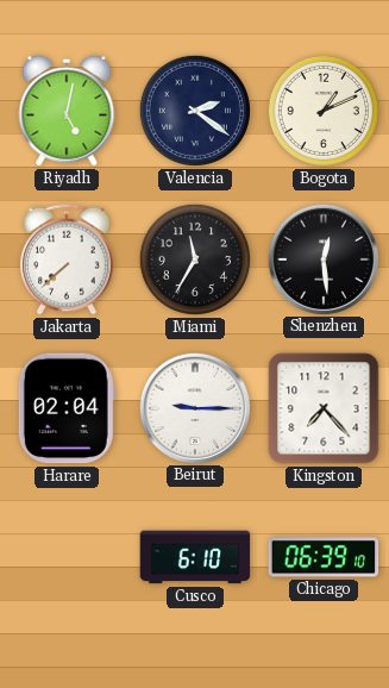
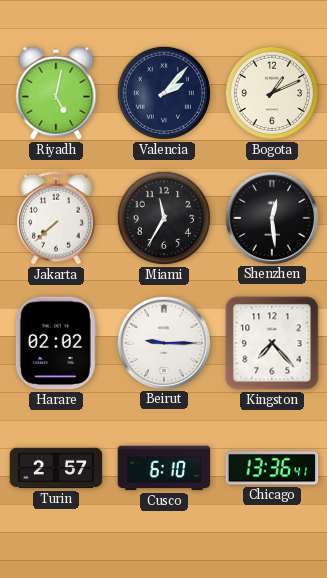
Valencia: 2:21 -> 2:07
Harare: 02:04 -> 02:02
Turin: none -> 2:57
Chicago: 06:39 -> 13:36
